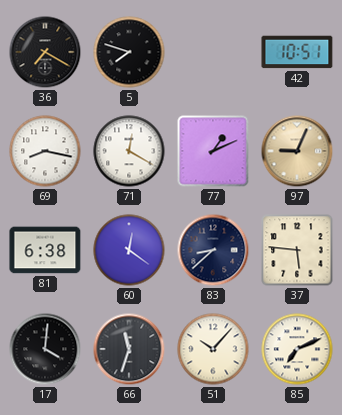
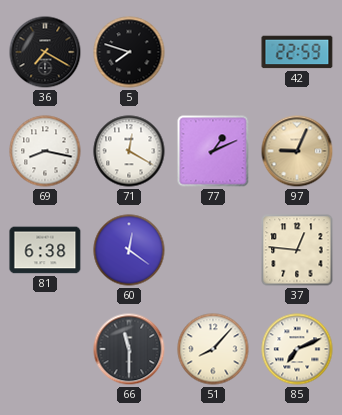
42: 10:51 -> 22:59
83: 8:38 -> none
37: 5:46 -> 12:46
17: 4:01 -> none
66: 11:33 -> 11:30
51: 10:07 -> 8:07
